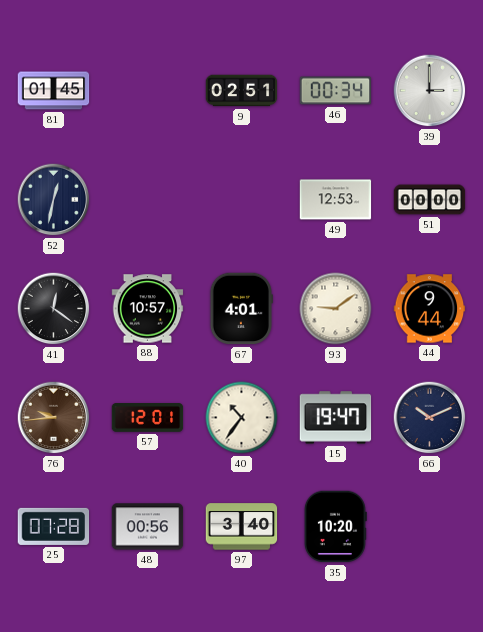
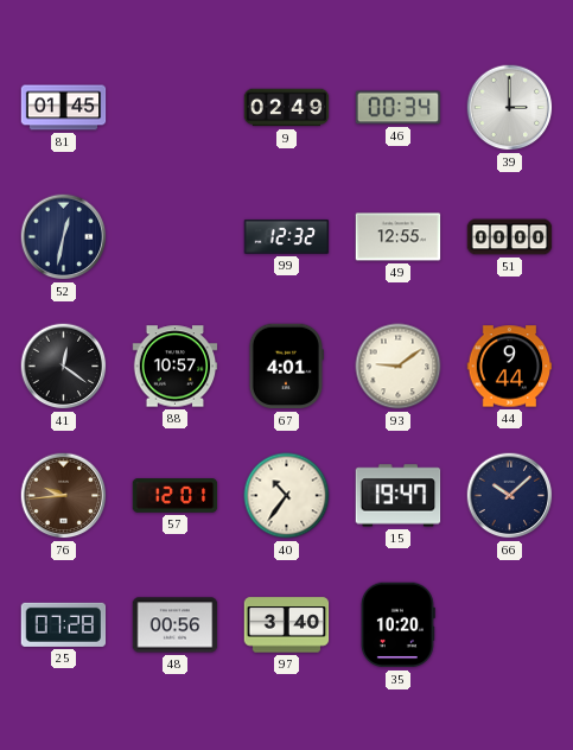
9: 02:51 -> 02:49
99: none -> 12:32
49: 12:53 -> 12:55
66: 10:11 -> 10:08
